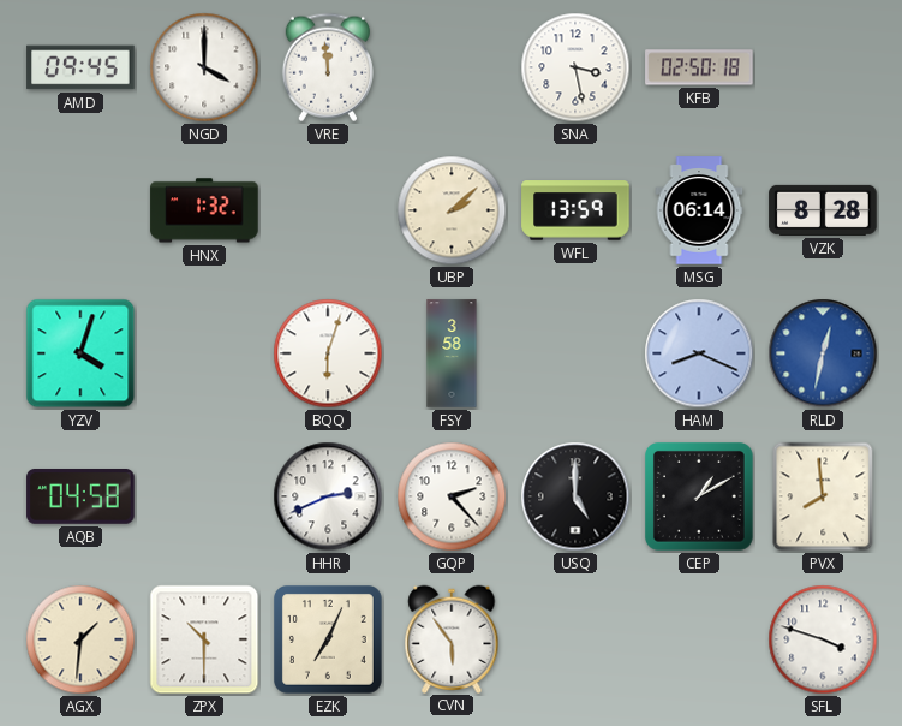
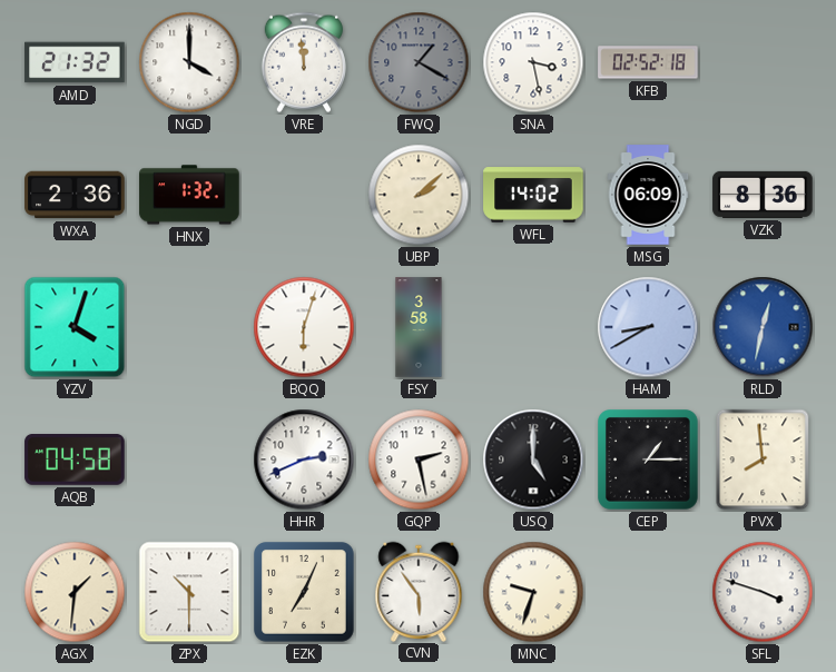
AMD: 09:45 -> 21:32
FWQ: none -> 1:20
KFB: 02:50 -> 02:52
WXA: none -> 2:36
WFL: 13:59 -> 14:02
MSG: 06:14 -> 06:09
VZK: 8:28 -> 8:36
HAM: 8:19 -> 8:40
GQP: 2:23 -> 2:28
CEP: 1:10 -> 1:15
MNC: none -> 9:33
